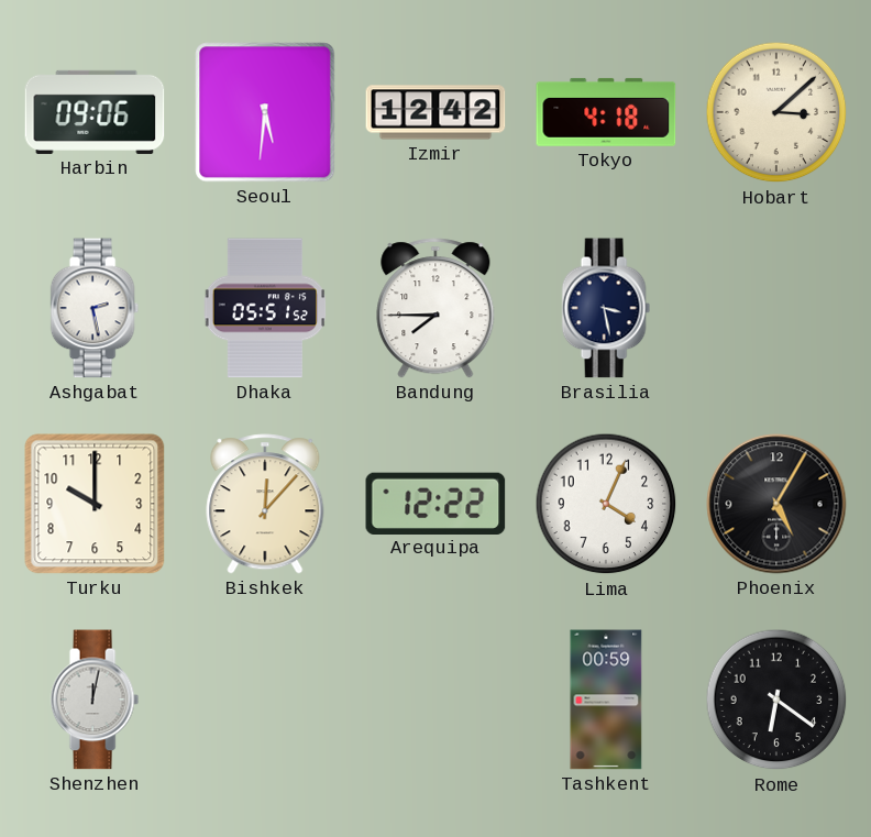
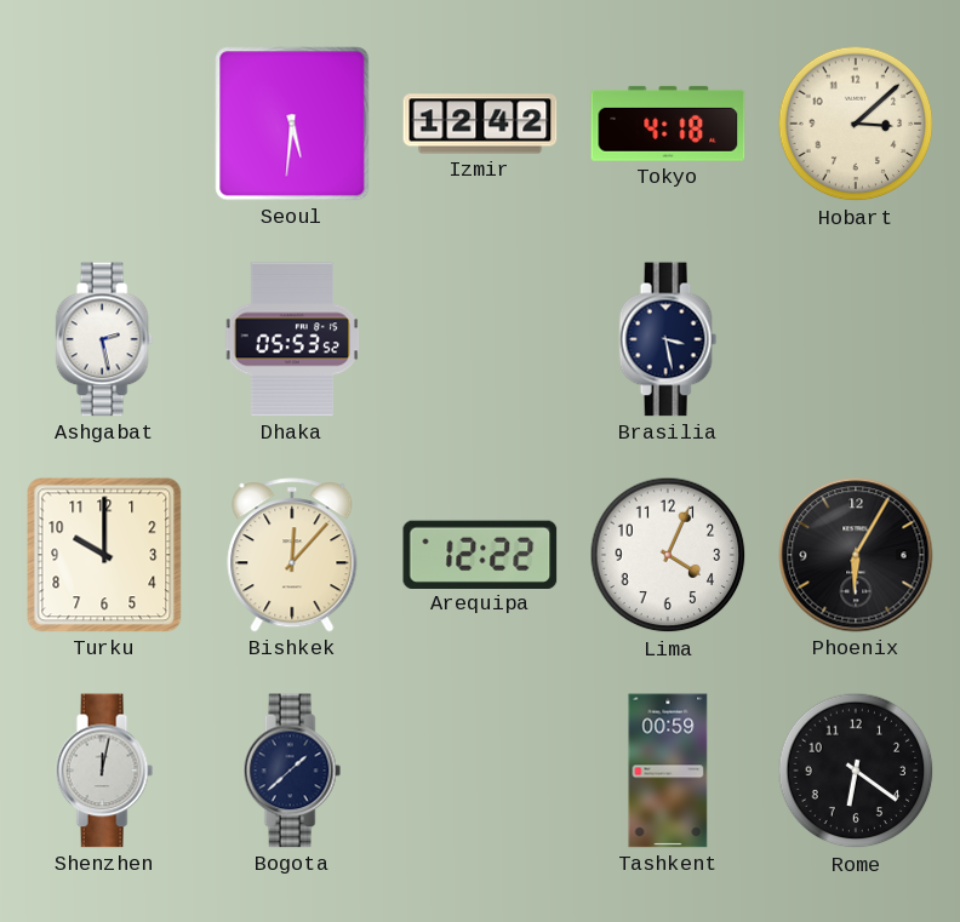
Harbin: 09:06 -> none
Dhaka: 05:51 -> 05:53
Bandung: 7:45 -> none
Phoenix: 5:05 -> 6:05
Bogota: none -> 1:38
